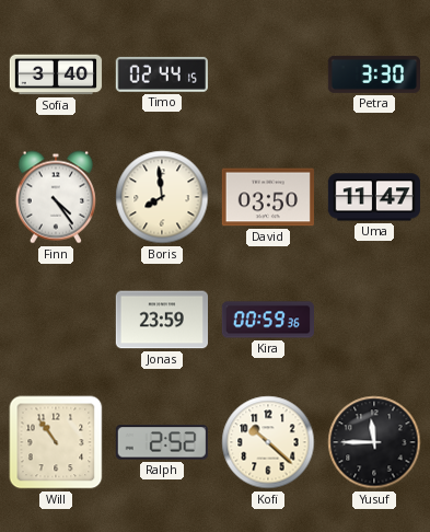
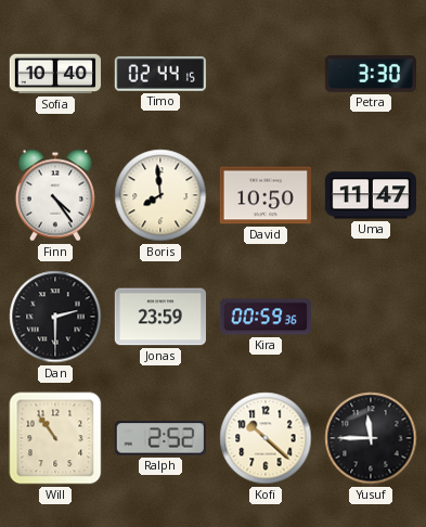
Sofia: 3:40 -> 10:40
David: 03:50 -> 10:50
Dan: none -> 2:30
